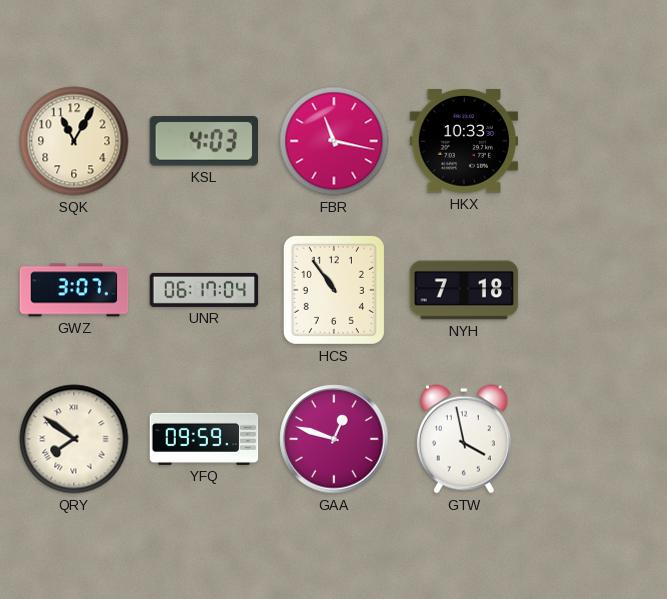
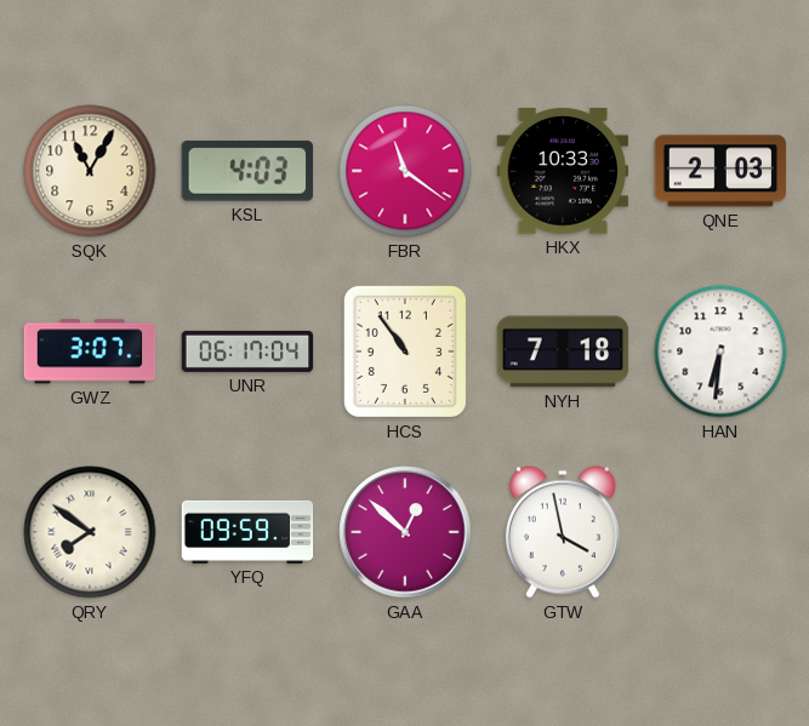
FBR: 11:17 -> 11:21
QNE: none -> 2:03
HAN: none -> 6:31
GAA: 12:48 -> 12:52
